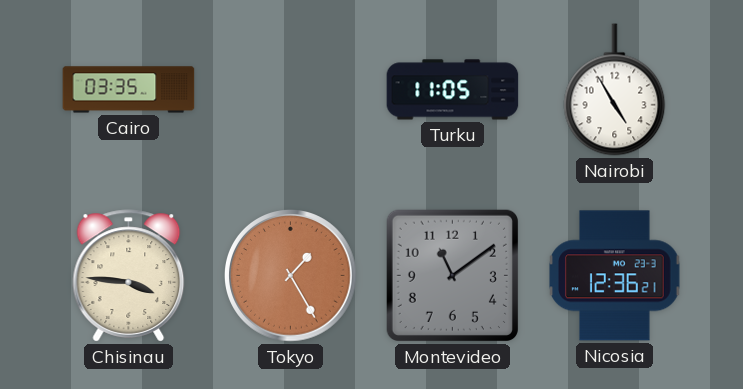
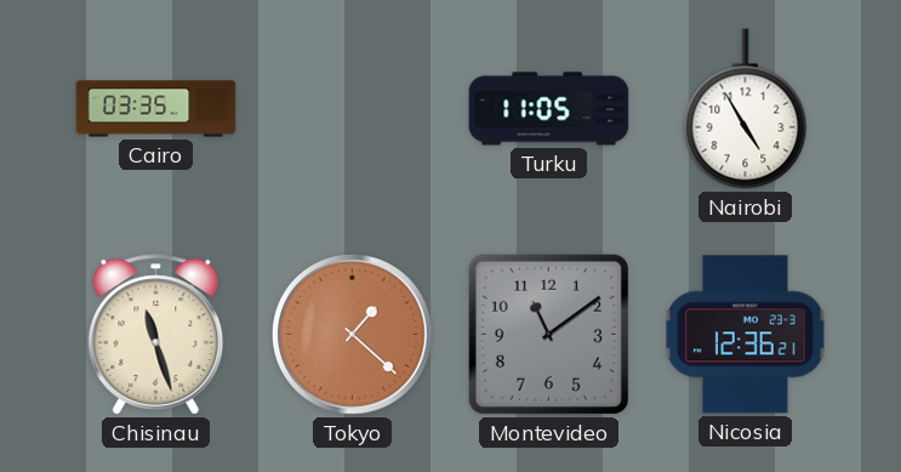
Chisinau: 3:46 -> 11:27
Tokyo: 1:25 -> 1:22
